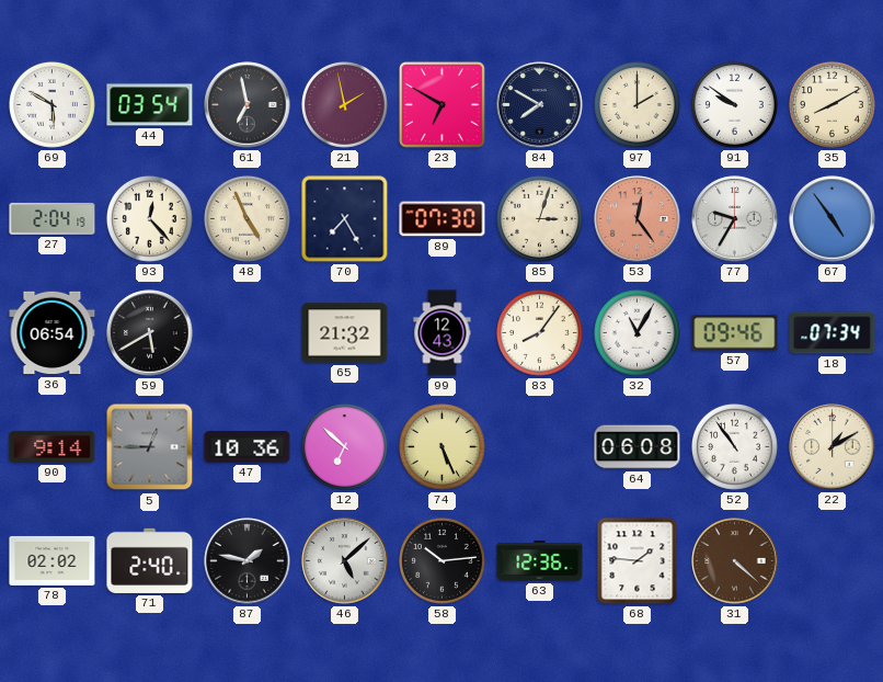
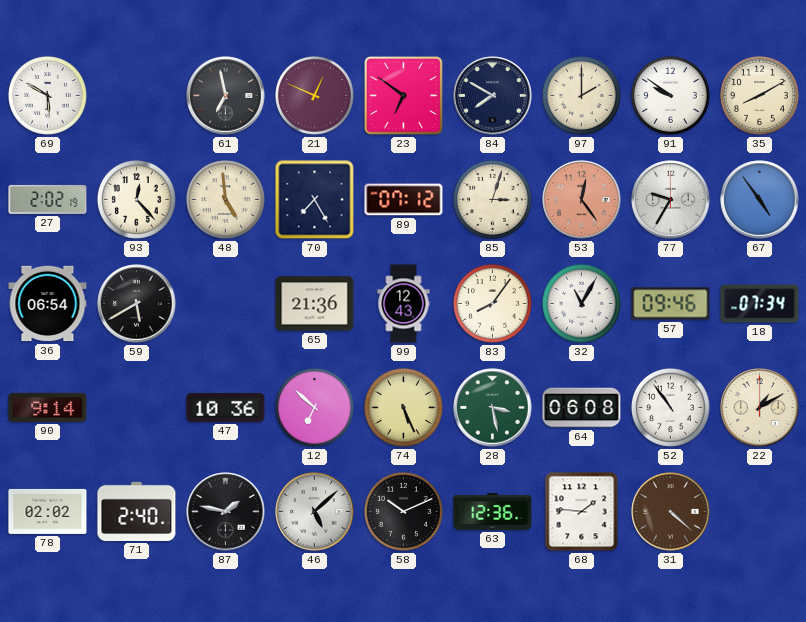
44: 03:54 -> none
21: 1:58 -> 12:49
23: 6:50 -> 6:51
27: 2:04 -> 2:02
48: 4:56 -> 4:59
89: 07:30 -> 07:12
65: 21:32 -> 21:36
5: 12:45 -> none
28: none -> 3:28
58: 10:14 -> 10:11
